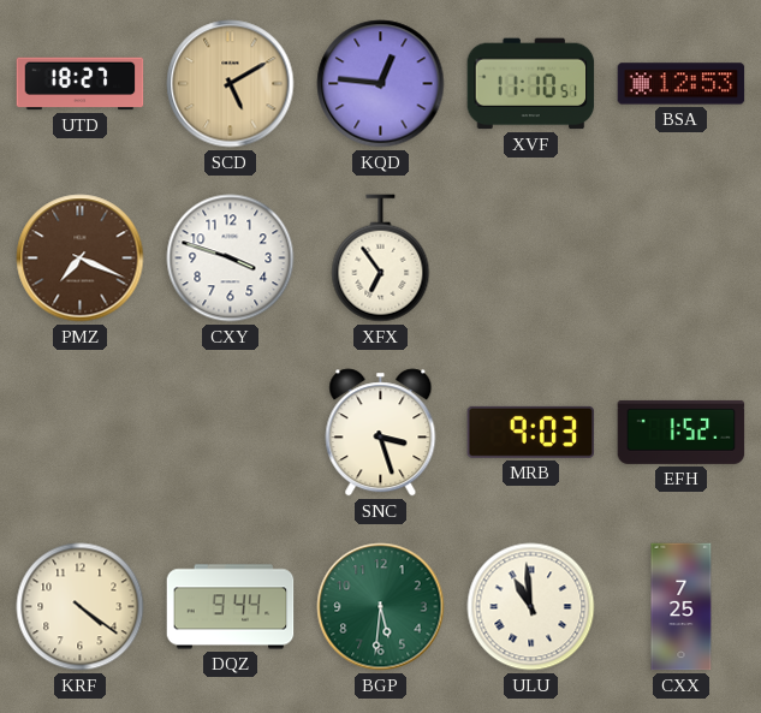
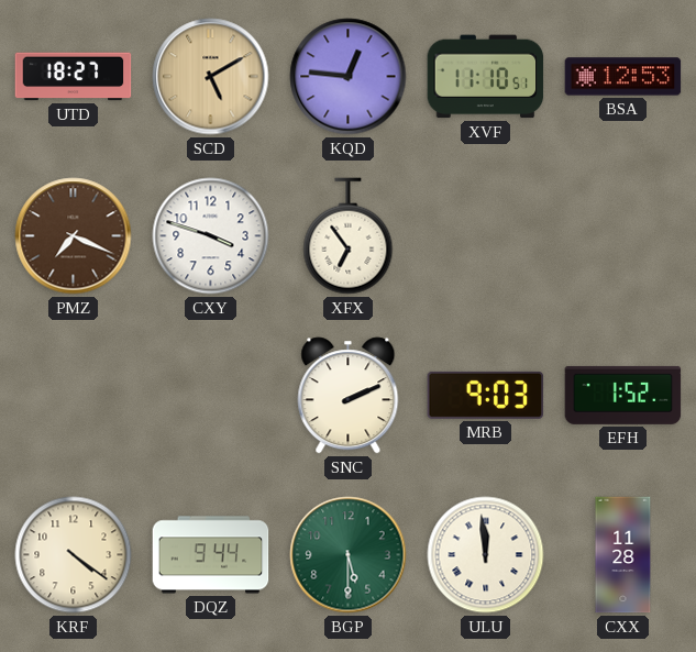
SNC: 3:27 -> 2:11
BGP: 5:31 -> 5:30
ULU: 10:59 -> 11:59
CXX: 7:25 -> 11:28
